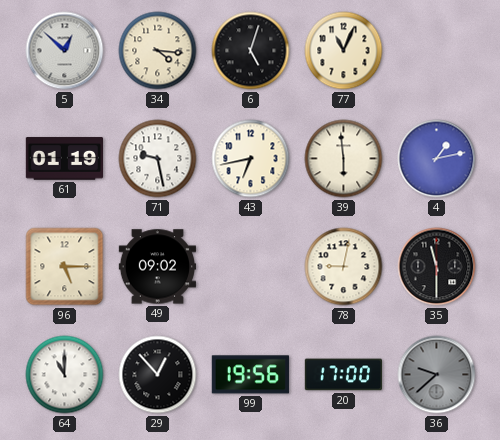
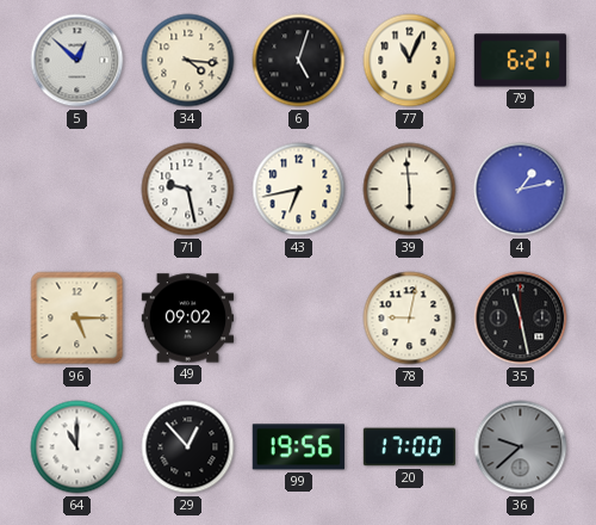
79: none -> 6:21
61: 01:19 -> none
35: 11:30 -> 11:28
